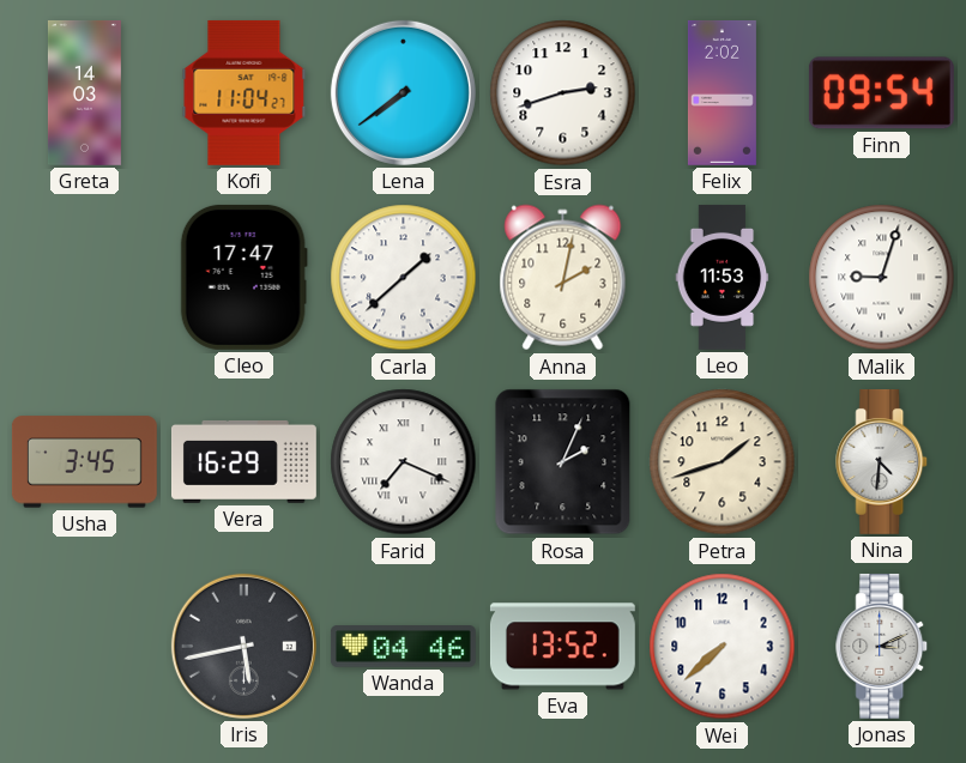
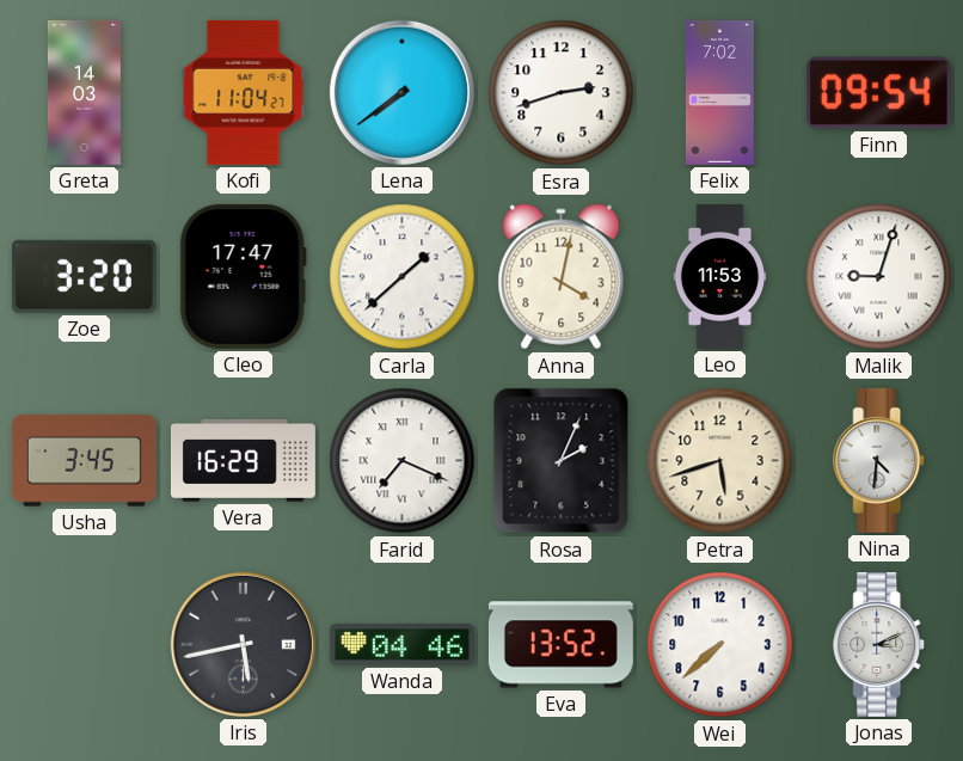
Felix: 2:02 -> 7:02
Zoe: none -> 3:20
Anna: 2:02 -> 4:02
Petra: 1:42 -> 5:42
